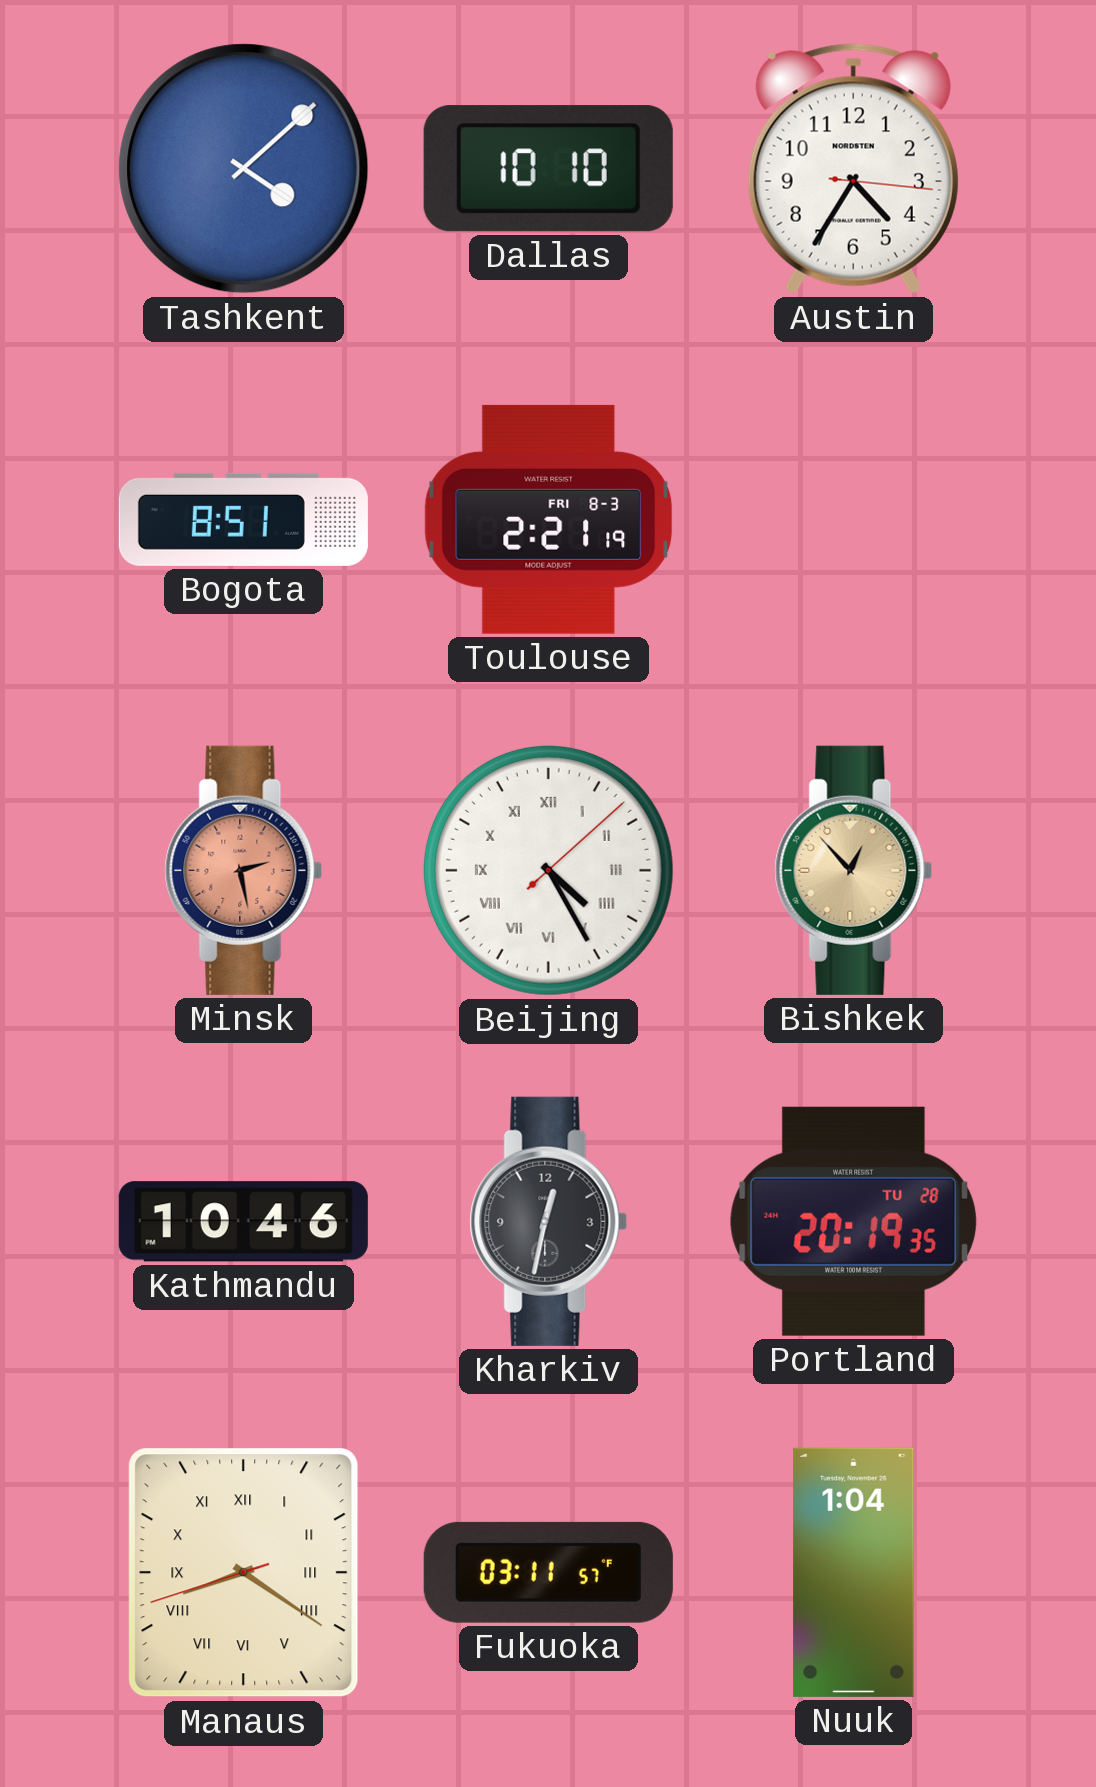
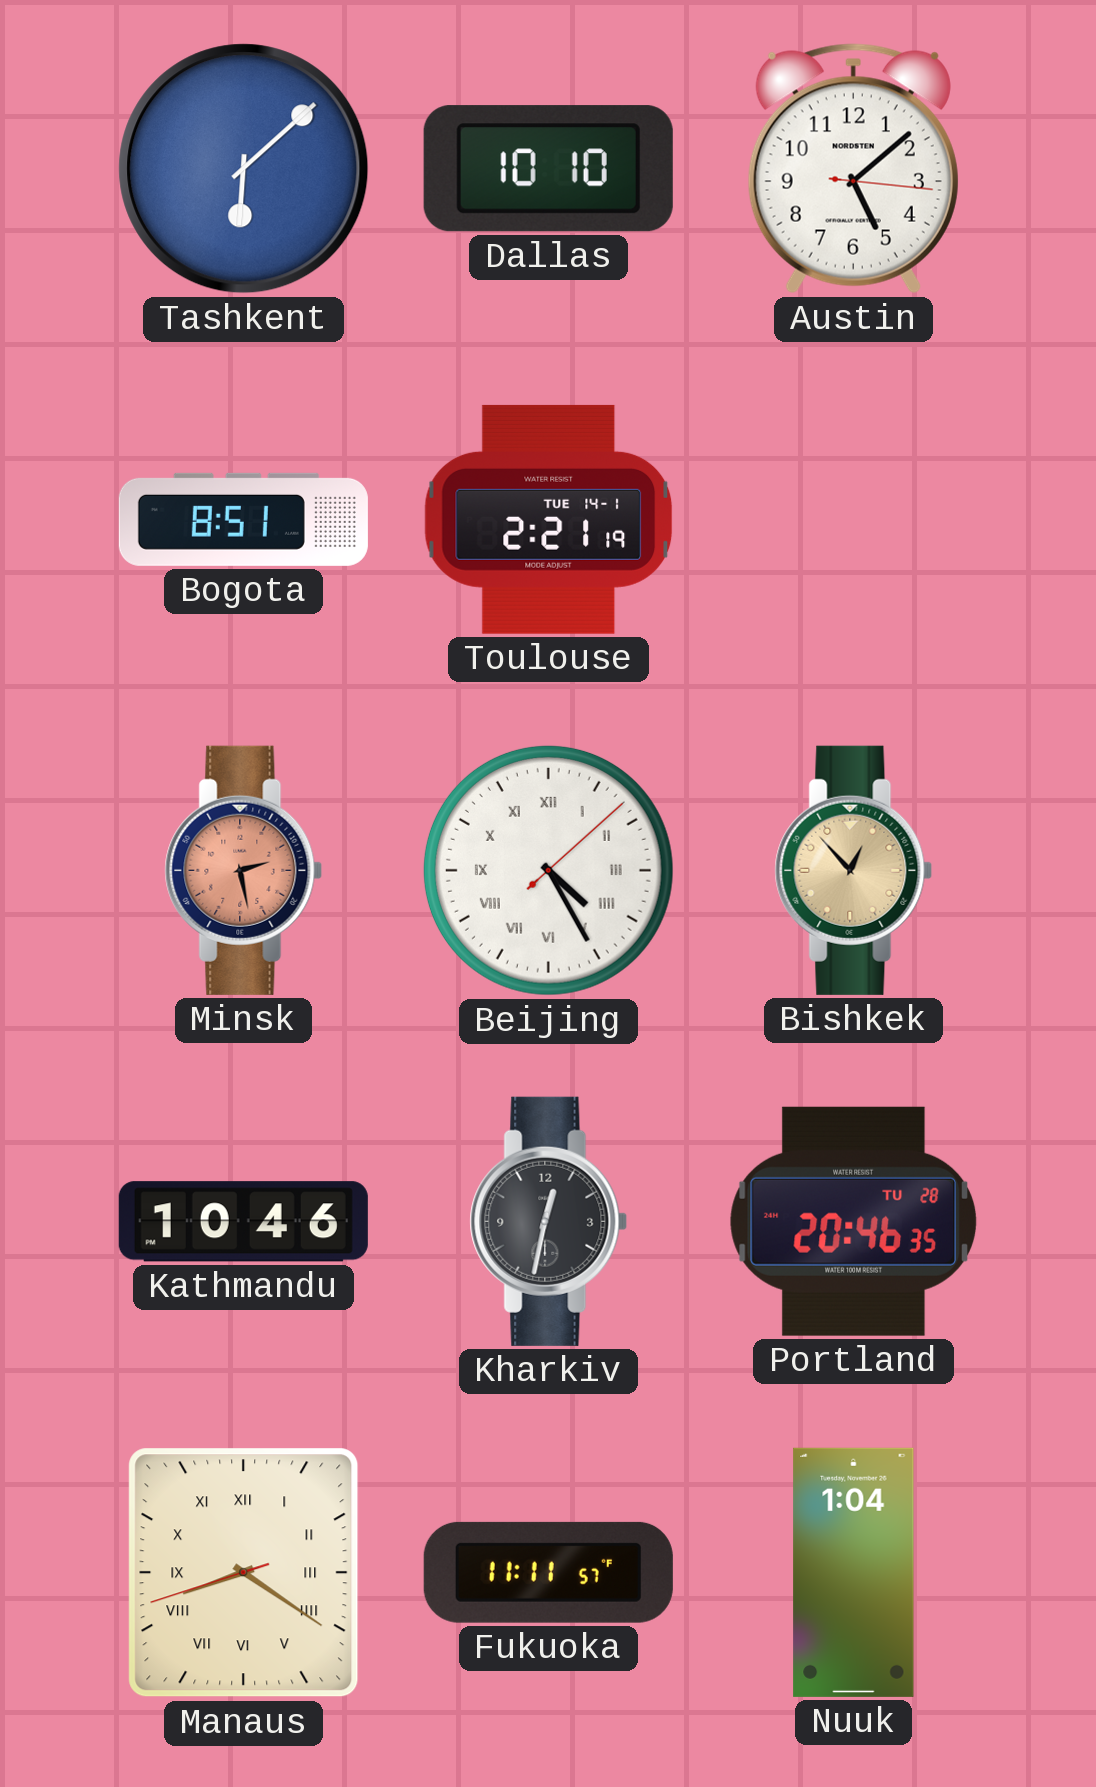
Tashkent: 4:08 -> 6:08
Austin: 4:35 -> 5:08
Toulouse date: FRI 8-3 -> TUE 14-1
Portland: 20:19 -> 20:46
Fukuoka: 03:11 -> 11:11
